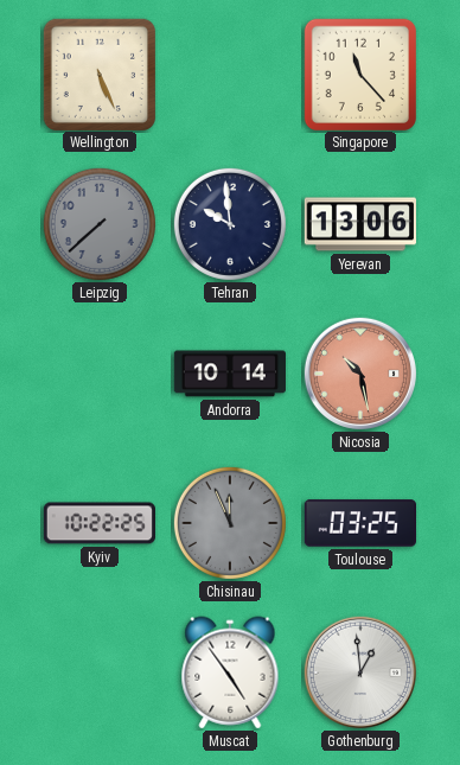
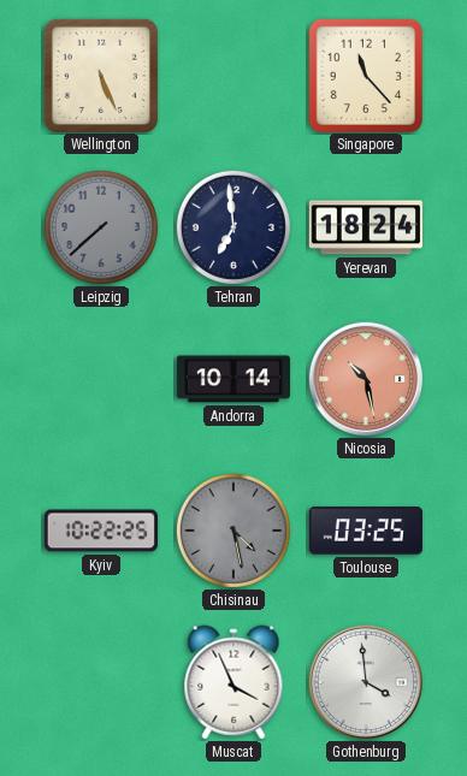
Tehran: 9:59 -> 6:59
Yerevan: 13:06 -> 18:24
Chisinau: 11:56 -> 4:28
Muscat: 4:54 -> 3:56
Gothenburg: 12:59 -> 3:59
